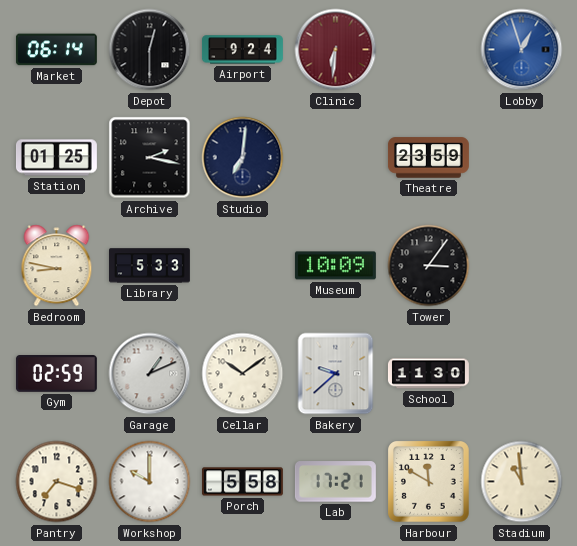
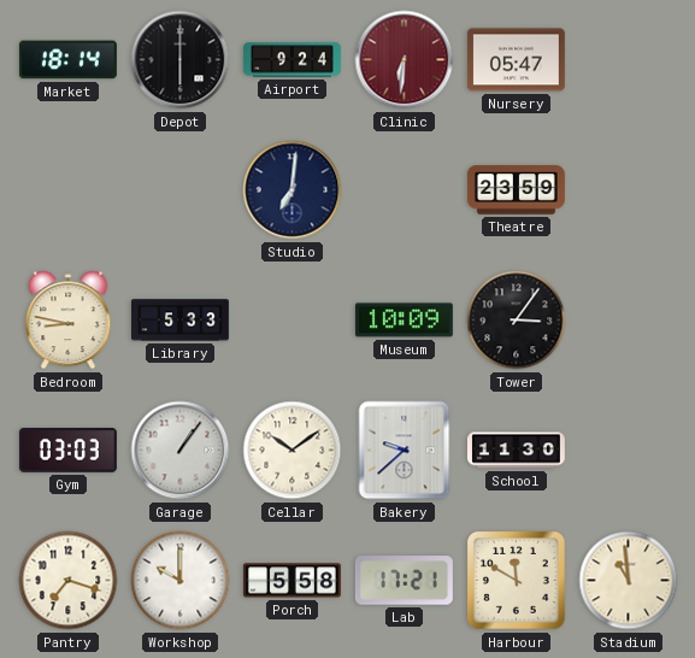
Market: 06:14 -> 18:14
Depot: 12:30 -> 6:00
Nursery: none -> 05:47
Lobby: 12:57 -> none
Station: 01:25 -> none
Archive: 2:17 -> none
Gym: 02:59 -> 03:03
Garage: 1:11 -> 1:06
